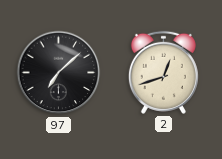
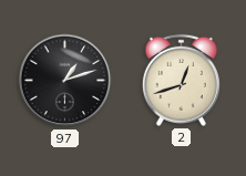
97: 7:08 -> 1:12
